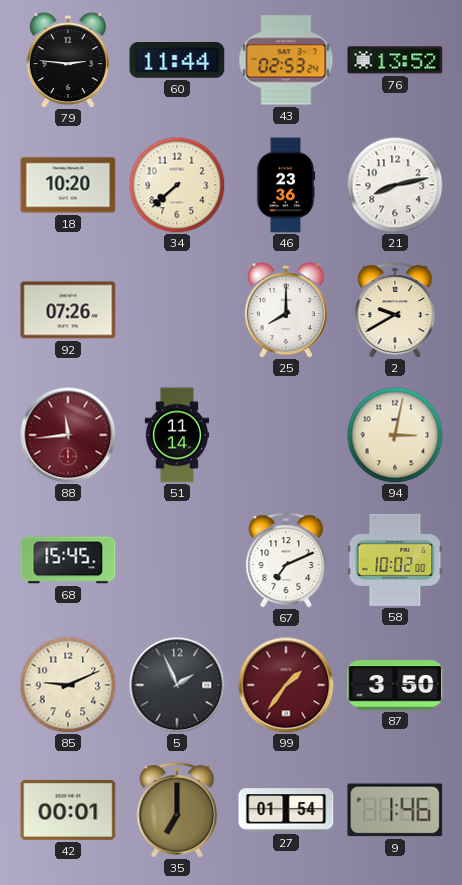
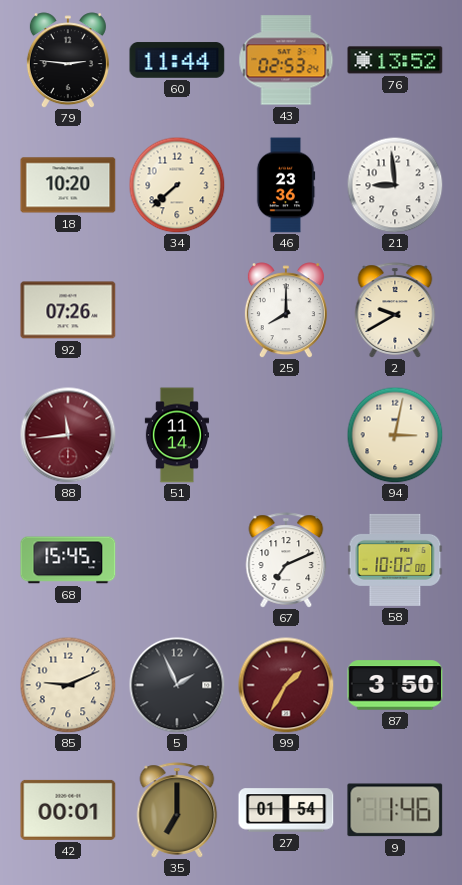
21: 8:13 -> 8:59
99: 1:36 -> 1:35
